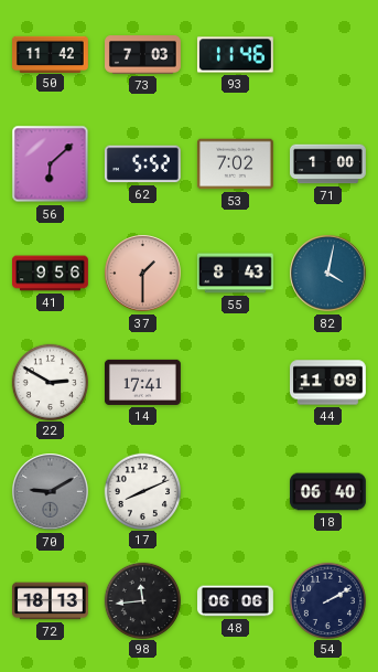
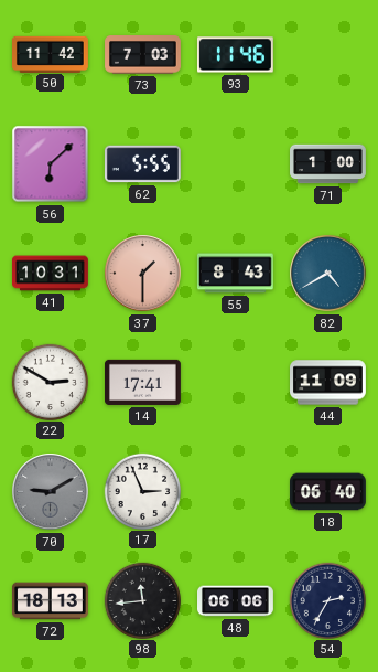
62: 5:52 -> 5:55
53: 7:02 -> none
41: 9:56 -> 10:31
82: 4:02 -> 4:40
17: 8:11 -> 2:56
54: 2:10 -> 2:35
